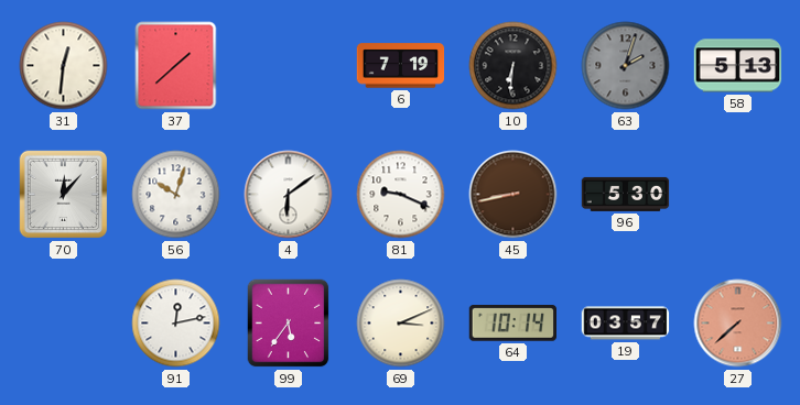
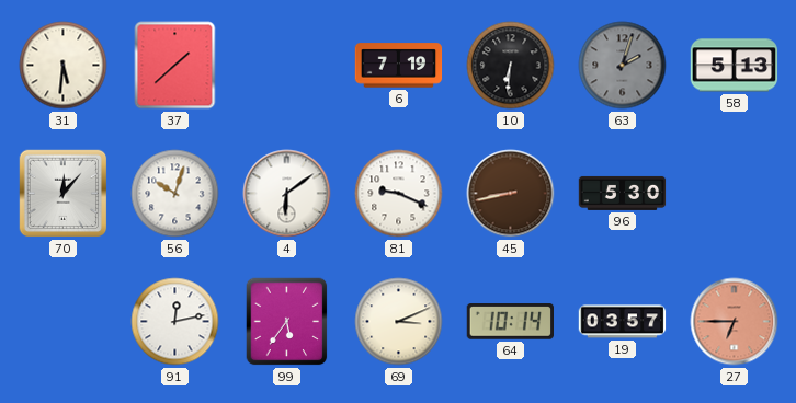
31: 12:31 -> 5:31
27: 7:38 -> 6:45
